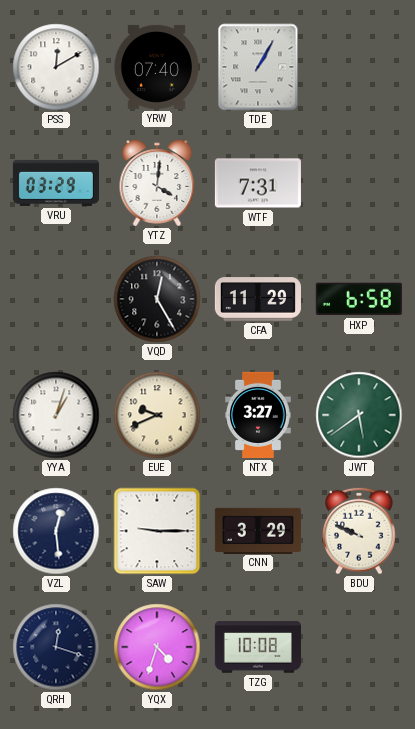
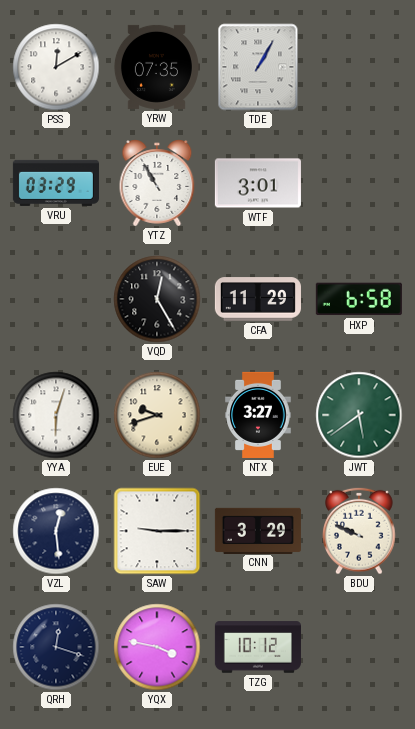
YRW: 07:40 -> 07:35
YTZ: 4:01 -> 10:55
WTF: 7:31 -> 3:01
YYA: 1:03 -> 6:03
EUE: 9:41 -> 9:42
YQX: 4:33 -> 3:47
TZG: 10:08 -> 10:12
